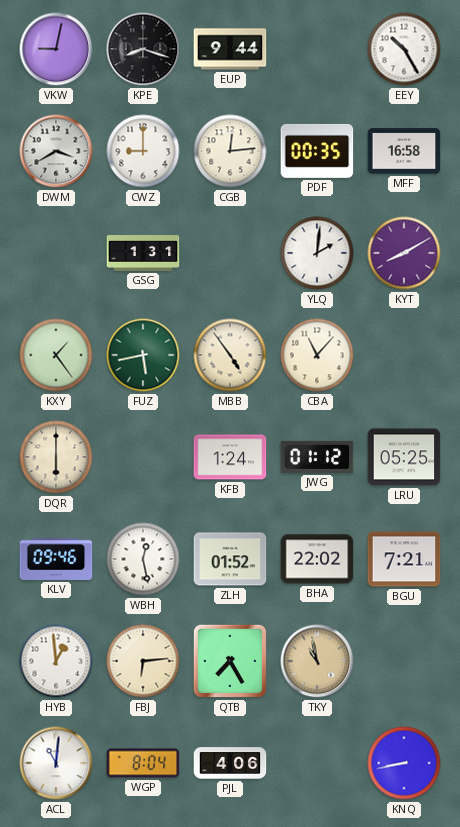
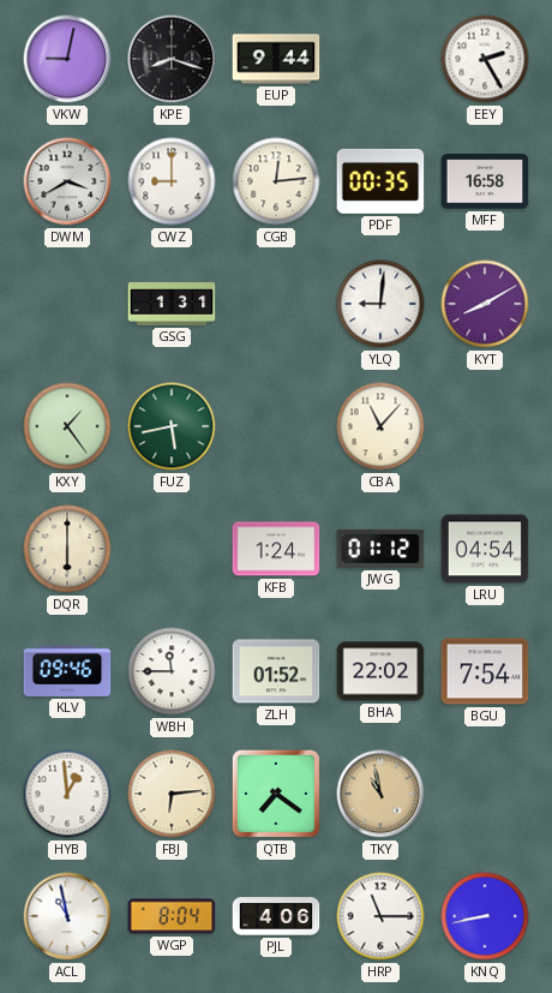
EEY: 10:25 -> 2:25
YLQ: 2:01 -> 9:01
MBB: 4:54 -> none
LRU: 05:25 -> 04:54
WBH: 12:28 -> 11:45
BGU: 7:21 -> 7:54
QTB: 7:25 -> 7:21
ACL: 11:01 -> 10:58
HRP: none -> 11:15
